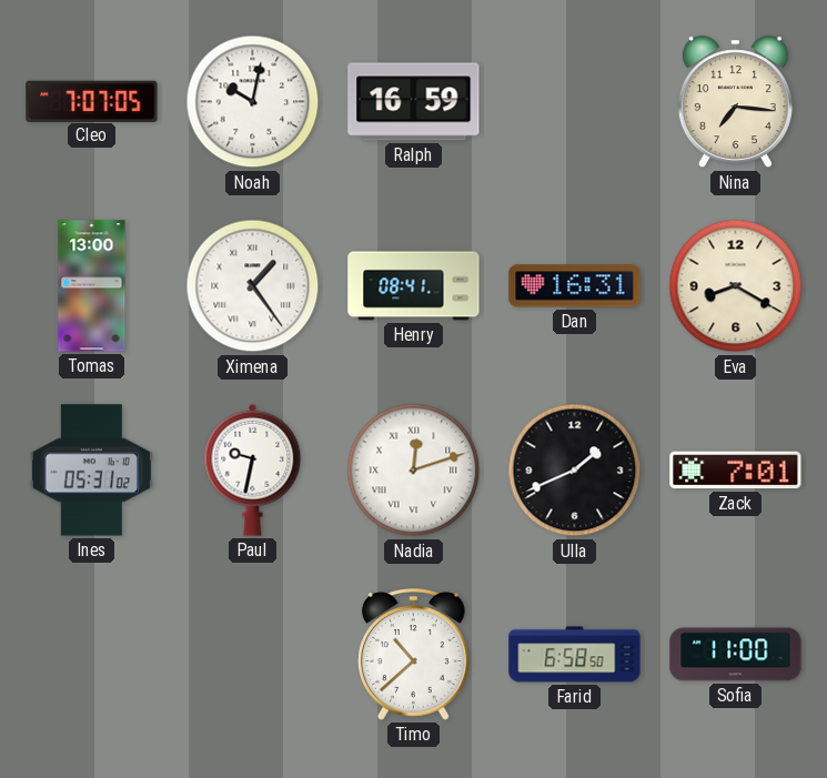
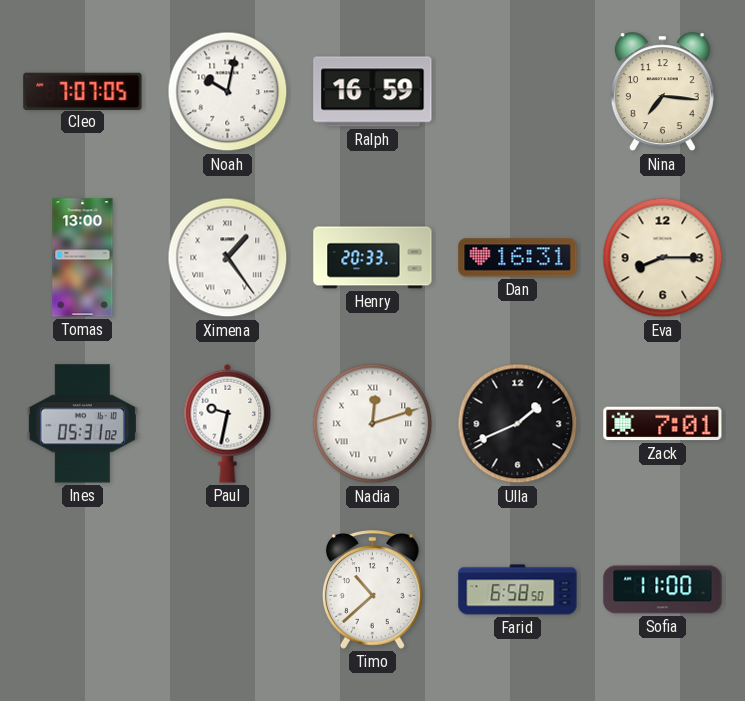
Henry: 08:41 -> 20:33
Eva: 8:20 -> 8:15
